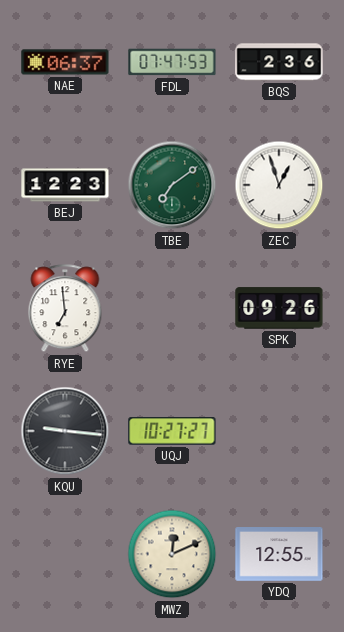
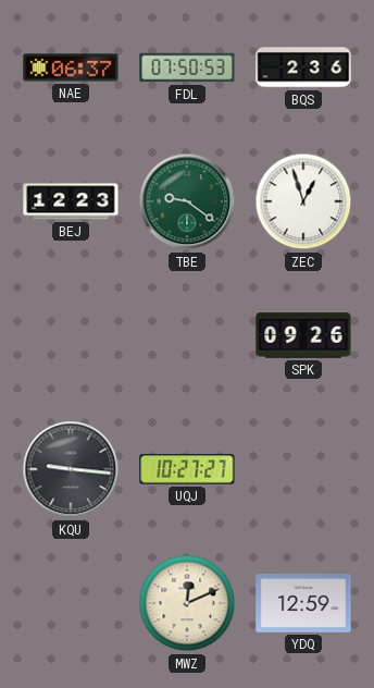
FDL: 07:47 -> 07:50
TBE: 7:09 -> 9:21
RYE: 6:59 -> none
YDQ: 12:55 -> 12:59
